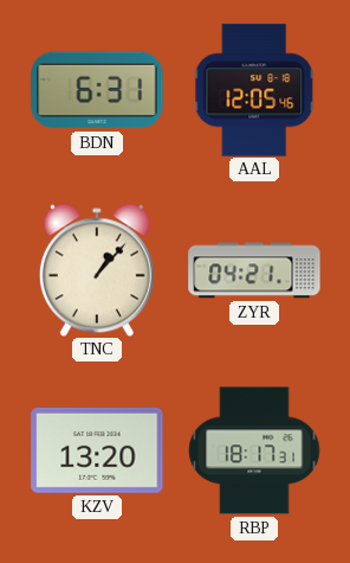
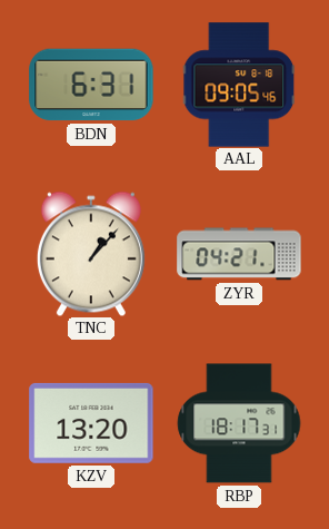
AAL: 12:05 -> 09:05
